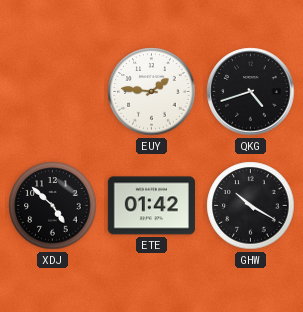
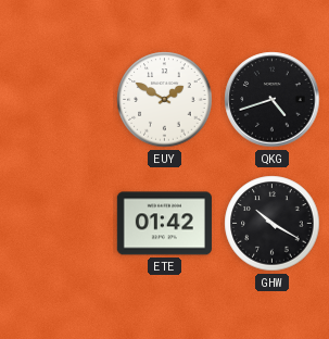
EUY: 1:46 -> 1:50
XDJ: 4:52 -> none
